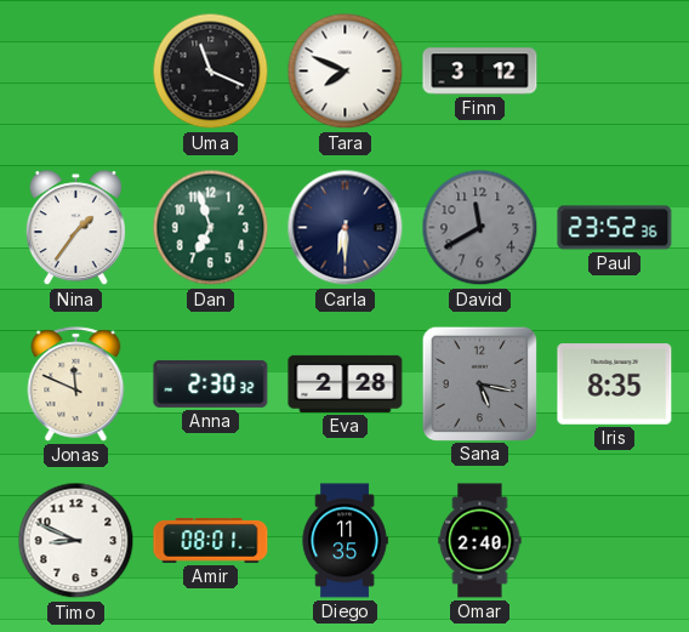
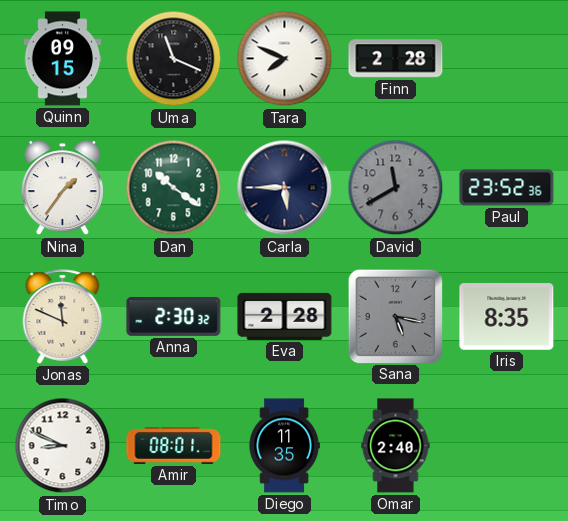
Quinn: none -> 09:15
Finn: 3:12 -> 2:28
Dan: 6:57 -> 10:21
Carla: 6:30 -> 5:45
